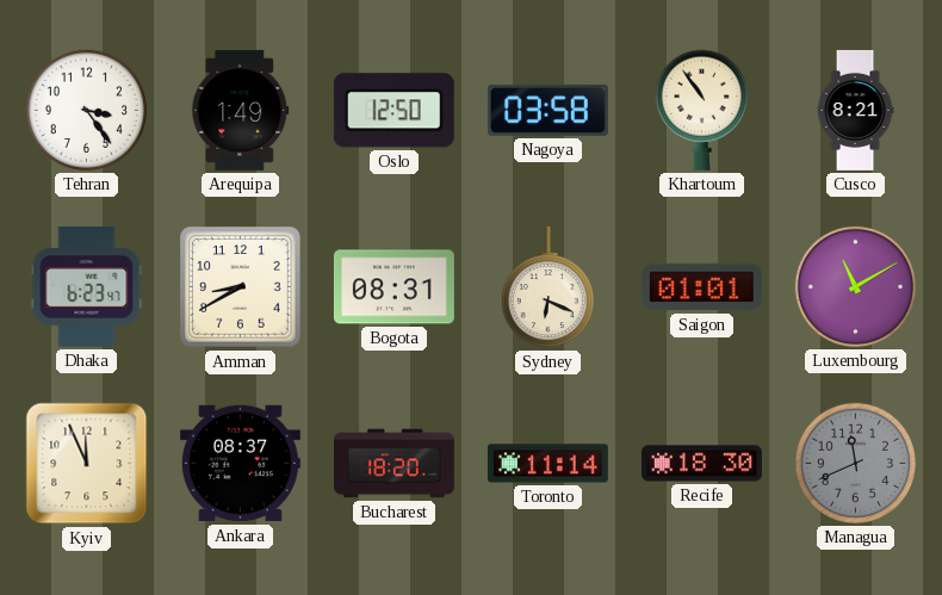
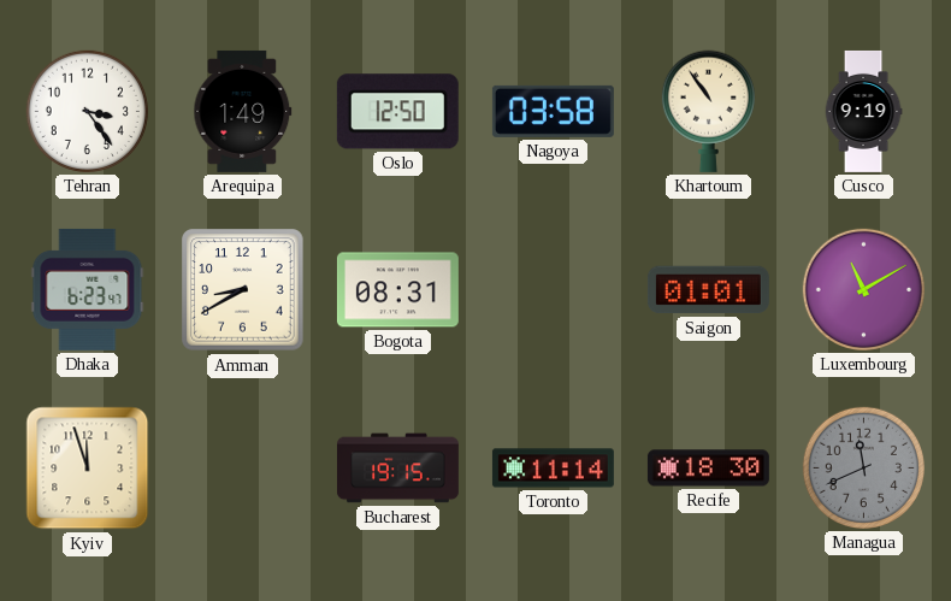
Cusco: 8:21 -> 9:19
Sydney: 6:19 -> none
Kyiv: 11:56 -> 11:57
Ankara: 08:37 -> none
Bucharest: 18:20 -> 19:15
